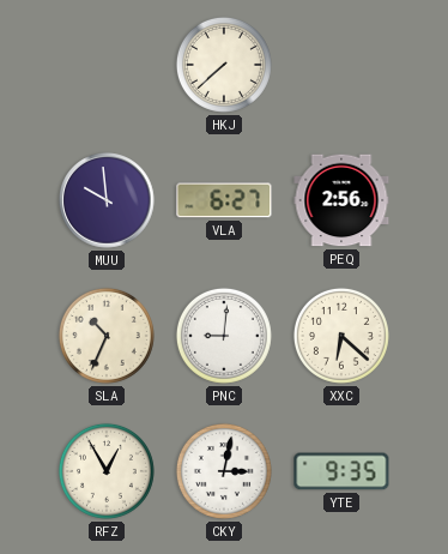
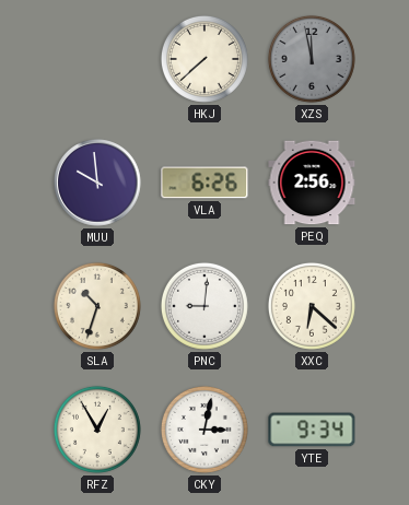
XZS: none -> 11:58
VLA: 6:27 -> 6:26
SLA: 10:34 -> 10:33
YTE: 9:35 -> 9:34
